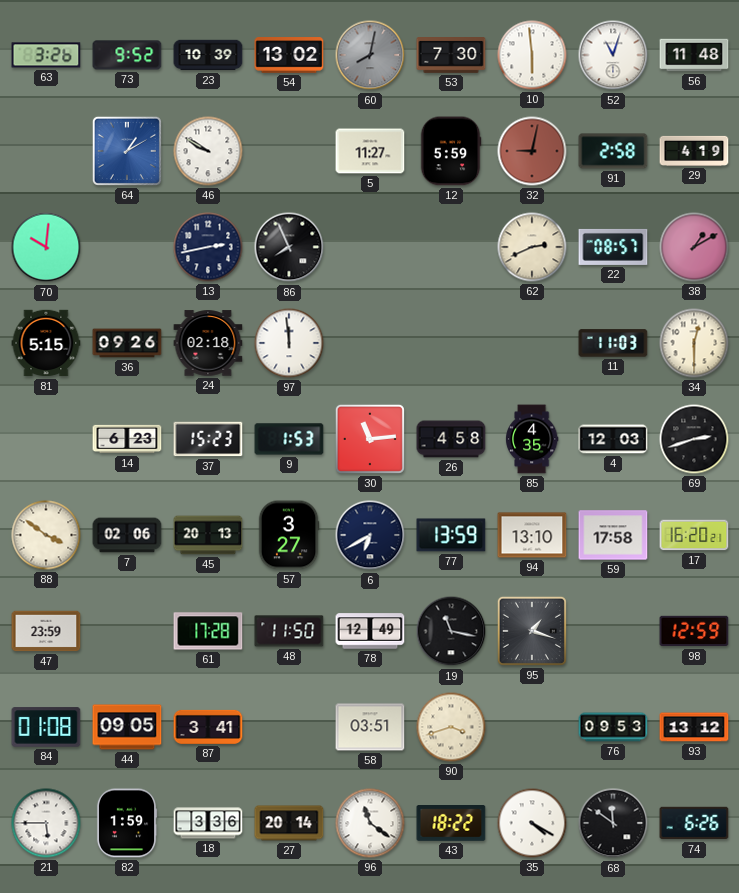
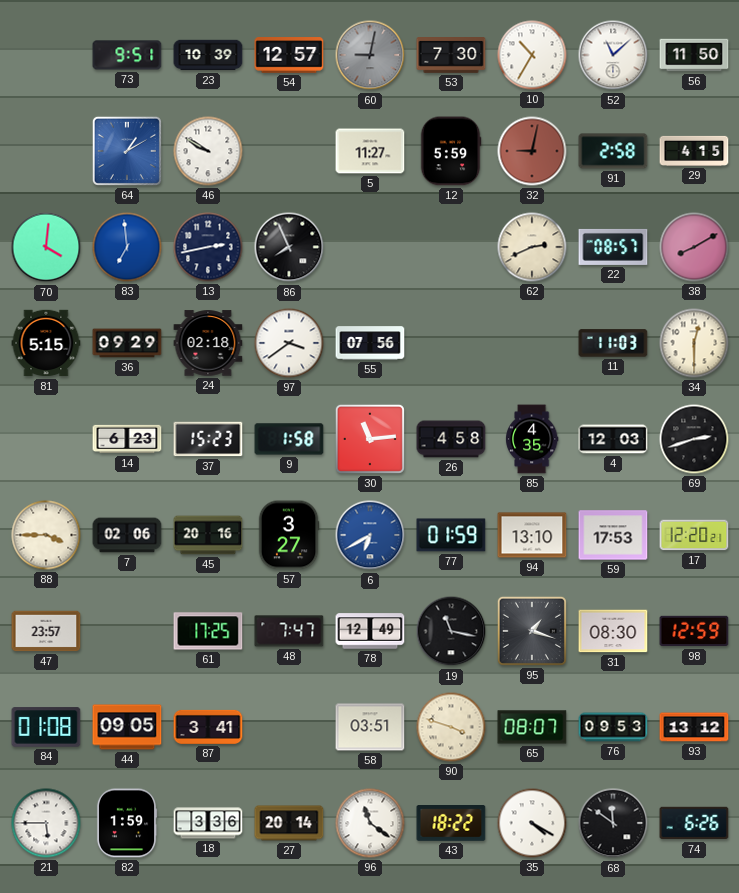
63: 3:26 -> none
73: 9:52 -> 9:51
54: 13:02 -> 12:57
60: 8:02 -> 9:02
10: 5:59 -> 10:35
52: 11:03 -> 11:08
56: 11:48 -> 11:50
29: 4:19 -> 4:15
70: 10:01 -> 4:01
83: none -> 6:59
38: 1:10 -> 8:10
36: 09:26 -> 09:29
97: 11:59 -> 3:39
55: none -> 07:56
9: 1:53 -> 1:58
88: 3:51 -> 3:45
45: 20:13 -> 20:16
6 dial: navy -> blue
77: 13:59 -> 01:59
59: 17:58 -> 17:53
17: 16:20 -> 12:20
47: 23:59 -> 23:57
61: 17:28 -> 17:25
48: 11:50 -> 7:47
31: none -> 08:30
90: 3:42 -> 3:48
65: none -> 08:07
